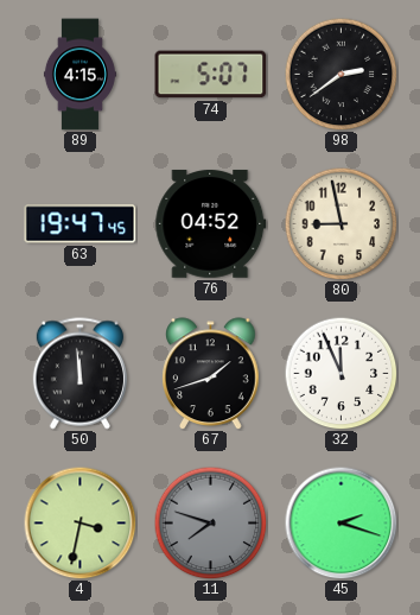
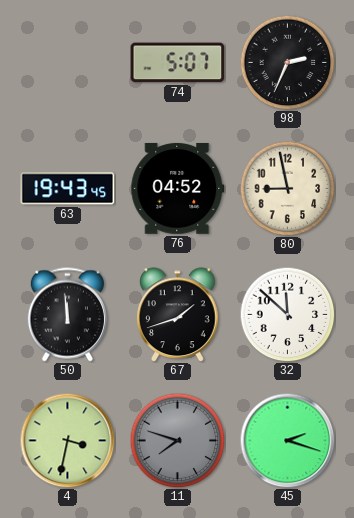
89: 4:15 -> none
98: 2:39 -> 2:34
63: 19:47 -> 19:43
32: 11:56 -> 11:52
